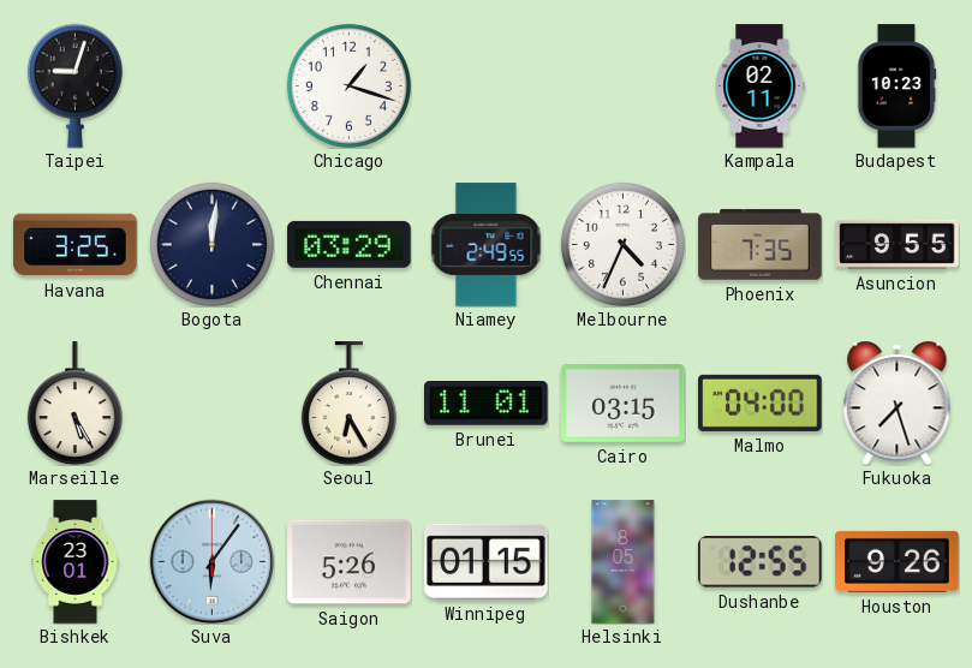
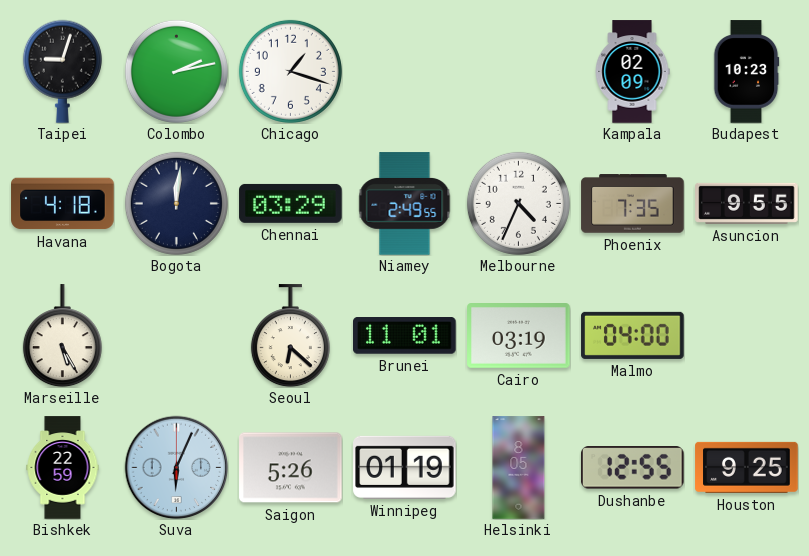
Colombo: none -> 2:13
Kampala: 02:11 -> 02:09
Havana: 3:25 -> 4:18
Seoul: 6:25 -> 6:22
Cairo: 03:15 -> 03:19
Fukuoka: 7:27 -> none
Bishkek: 23:01 -> 22:59
Suva: 6:06 -> 6:04
Winnipeg: 01:15 -> 01:19
Houston: 9:26 -> 9:25
